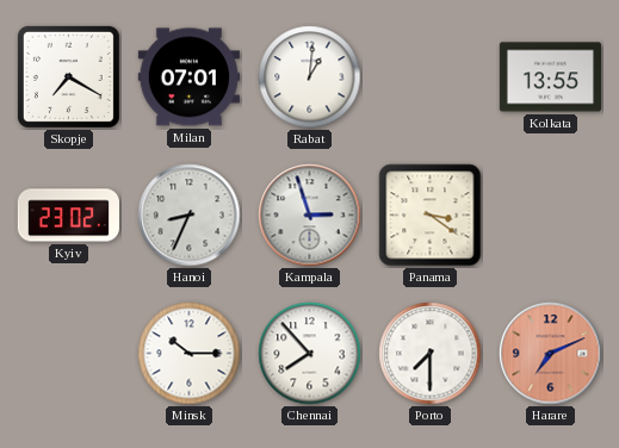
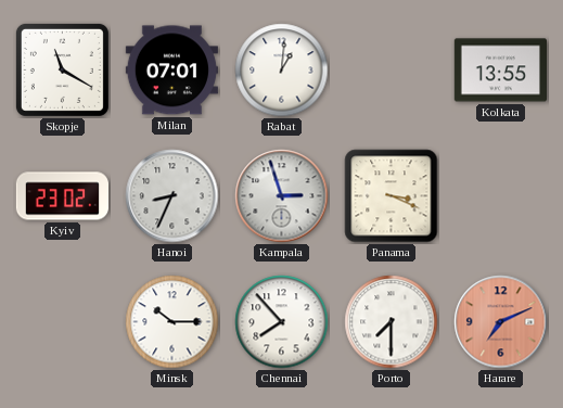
Skopje: 7:20 -> 11:20
Panama: 3:21 -> 3:19
